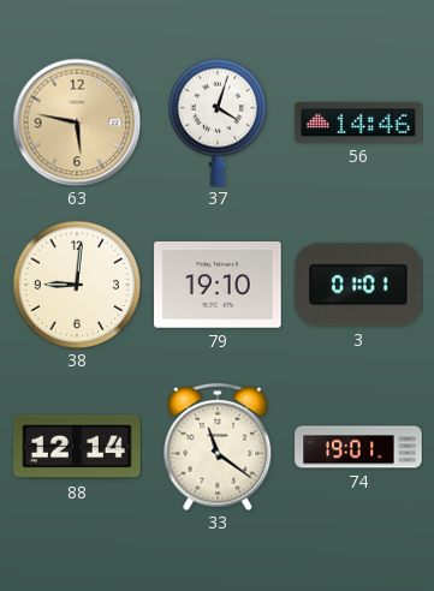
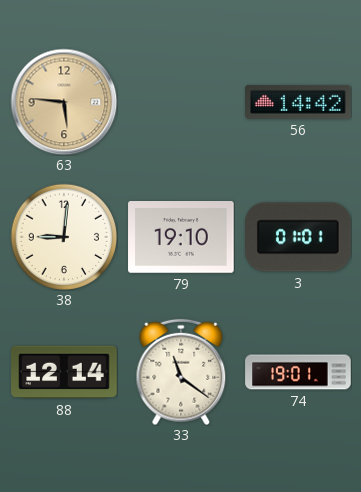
63: 5:47 -> 5:46
37: 4:03 -> none
56: 14:46 -> 14:42
